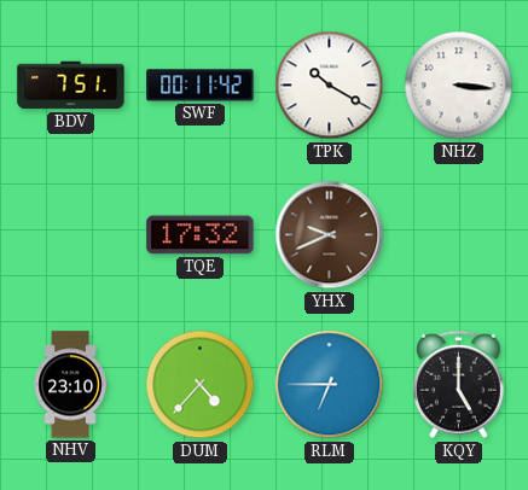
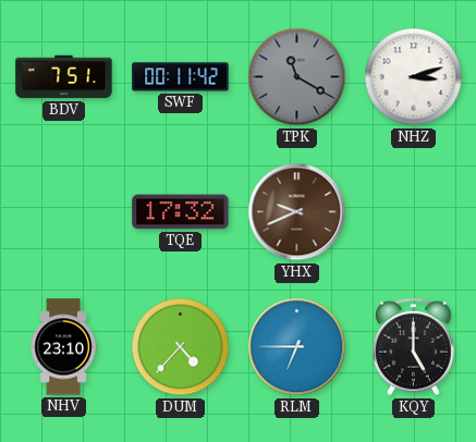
TPK: 10:20 -> 11:20
TPK dial: white -> grey
NHZ: 3:16 -> 3:12
